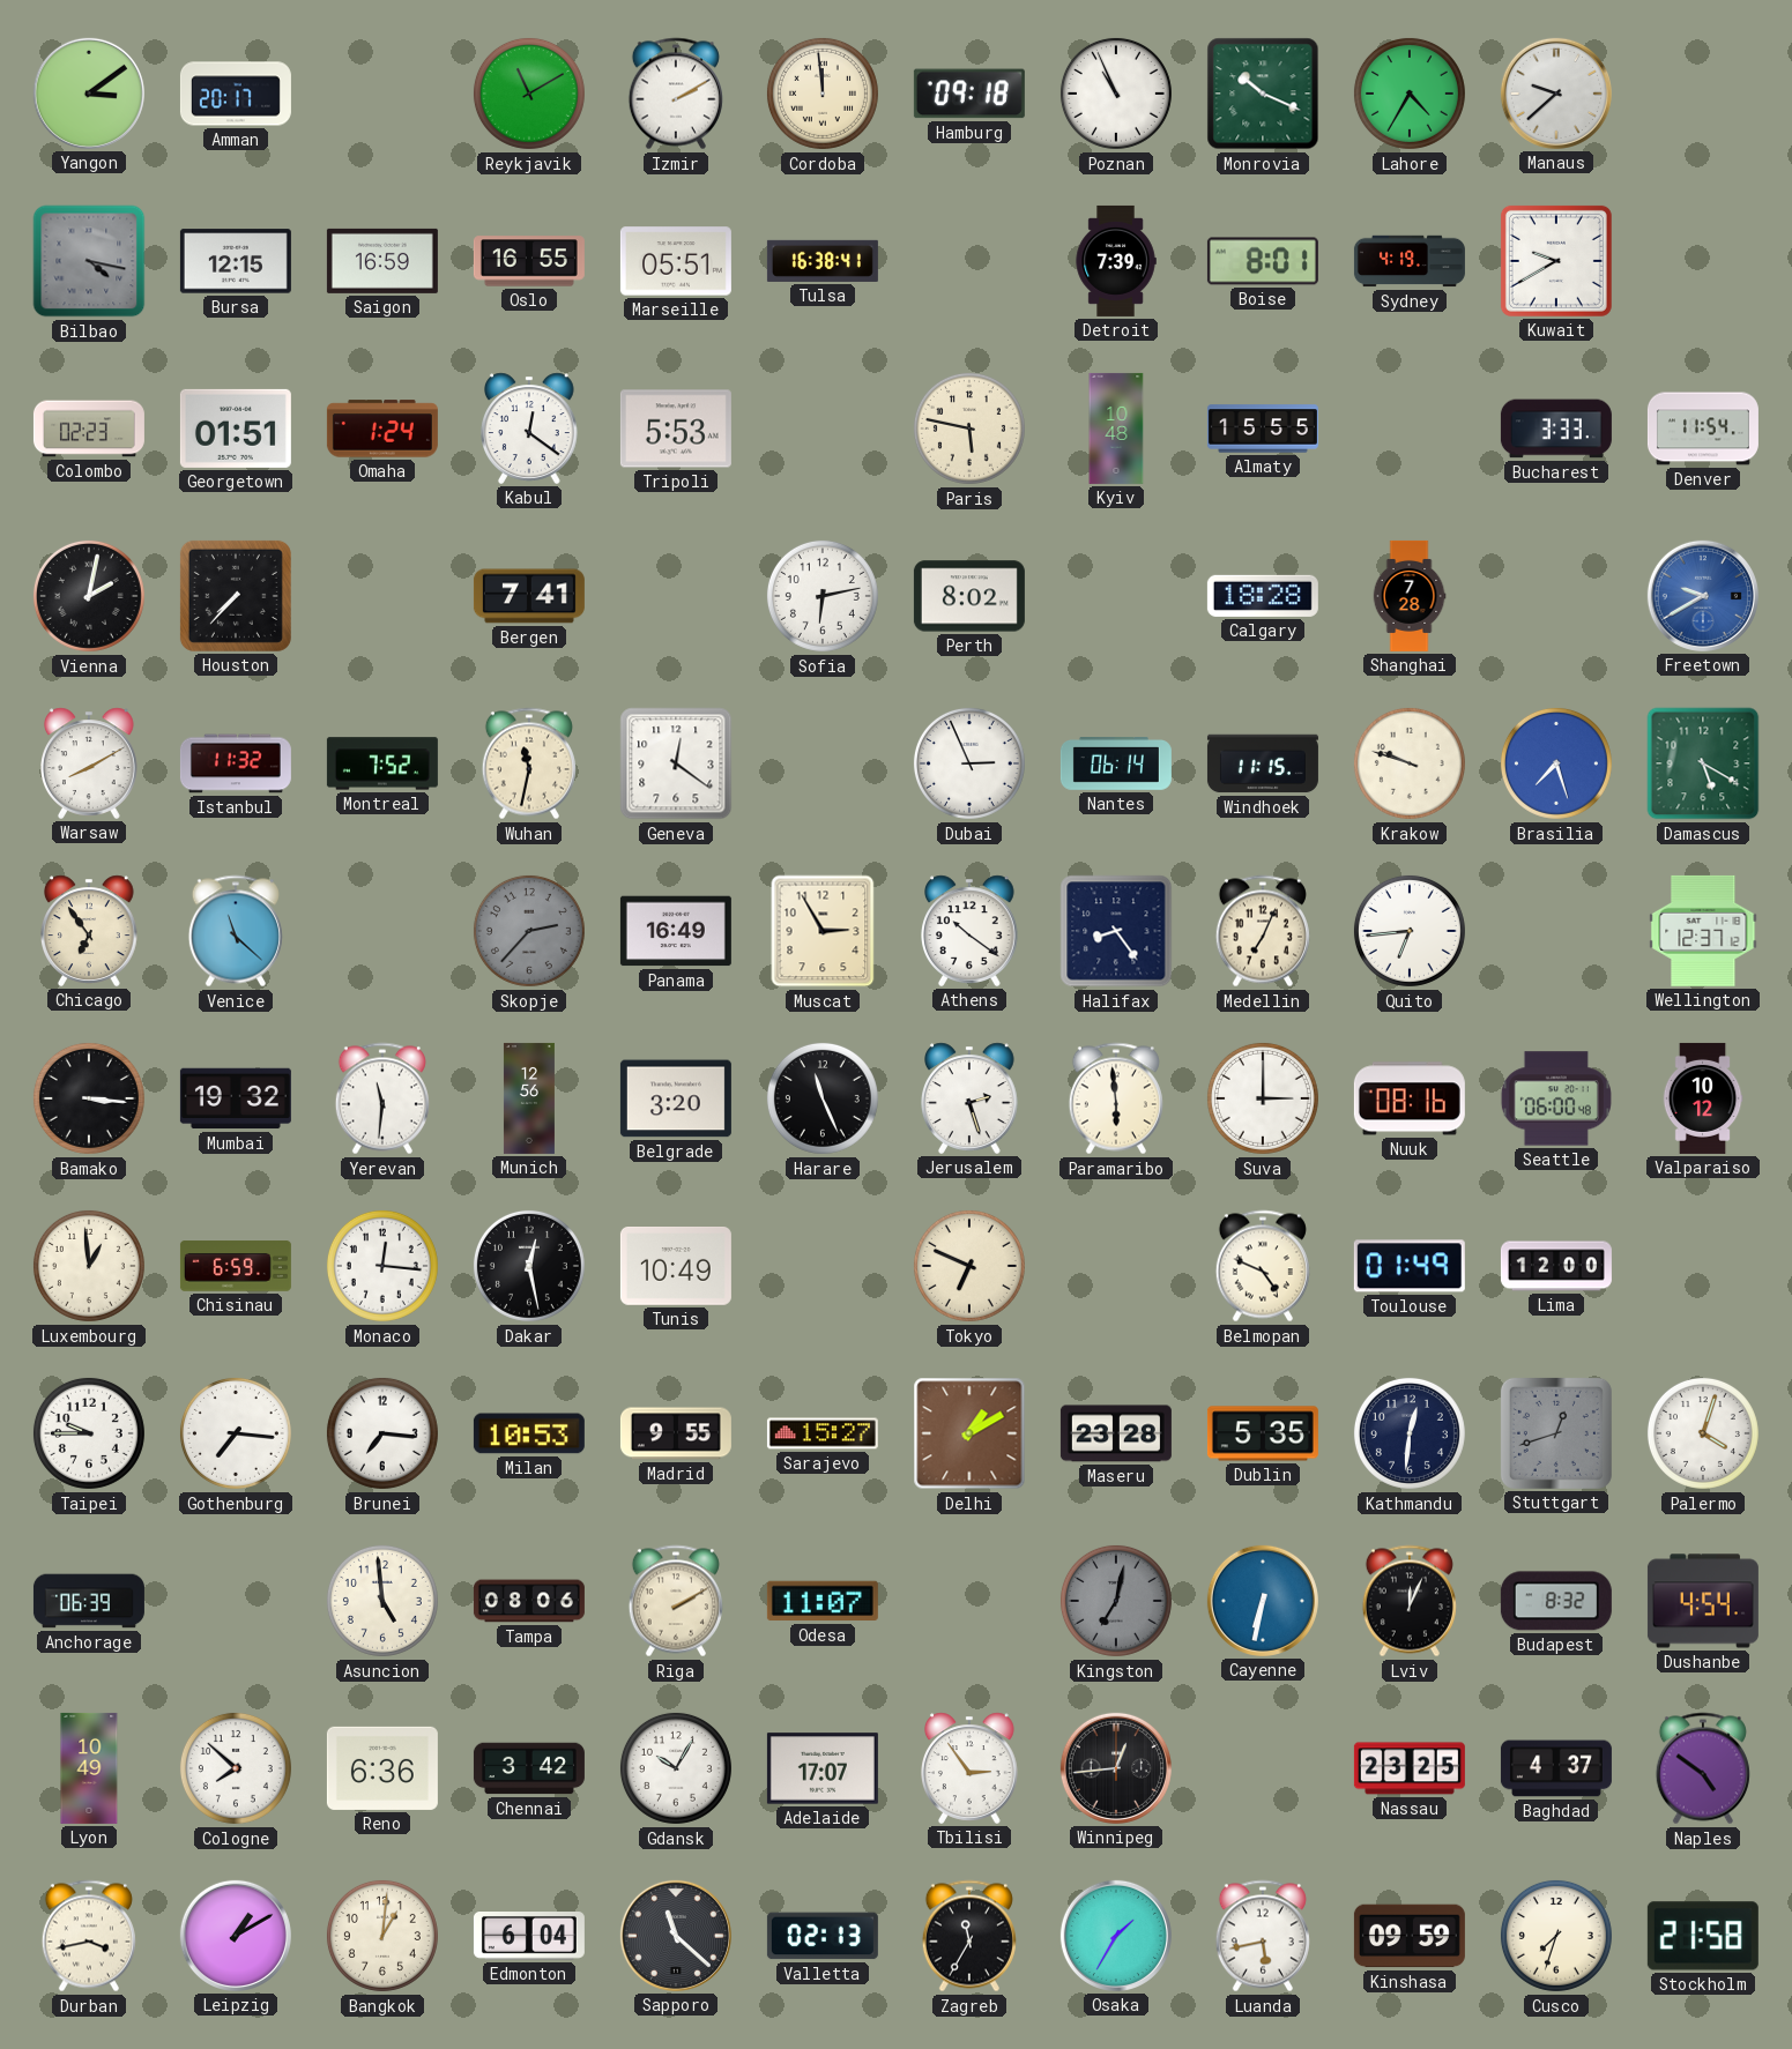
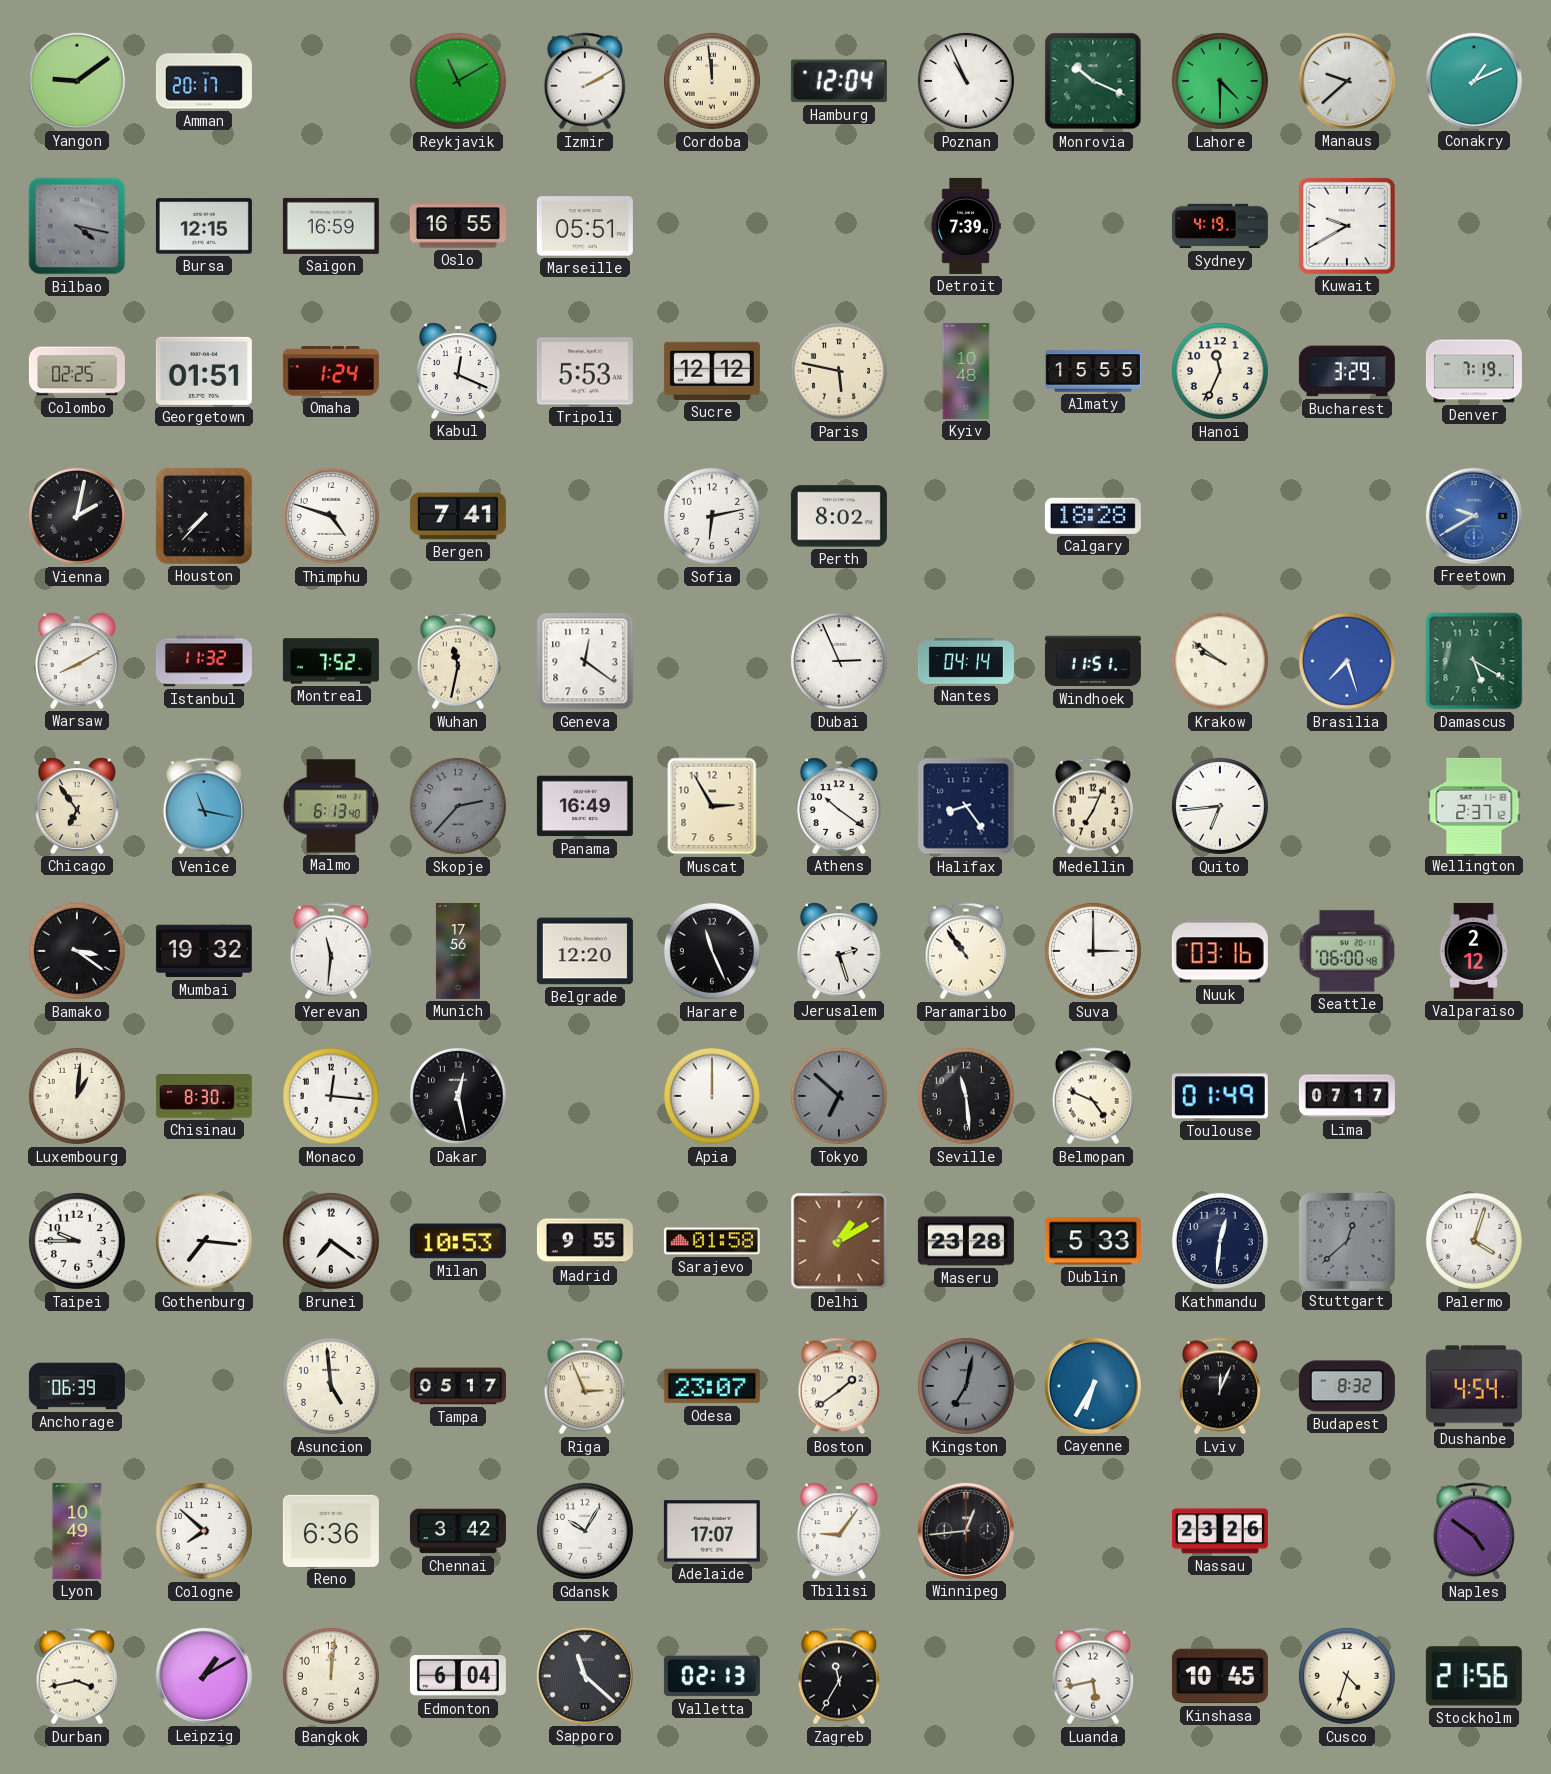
Yangon: 3:09 -> 9:09
Hamburg: 09:18 -> 12:04
Lahore: 4:35 -> 4:30
Conakry: none -> 1:11
Tulsa: 16:38 -> none
Boise: 8:01 -> none
Colombo: 02:23 -> 02:25
Kabul: 12:21 -> 12:19
Sucre: none -> 12:12
Hanoi: none -> 11:34
Bucharest: 3:33 -> 3:29
Denver: 11:54 -> 7:19
Thimphu: none -> 4:48
Shanghai: 7:28 -> none
Nantes: 06:14 -> 04:14
Windhoek: 11:15 -> 11:51
Krakow: 9:48 -> 9:51
Venice: 11:22 -> 11:17
Malmo: none -> 6:13
Wellington: 12:37 -> 2:37
Bamako: 3:16 -> 3:21
Munich: 12:56 -> 17:56
Belgrade: 3:20 -> 12:20
Paramaribo: 5:59 -> 10:54
Nuuk: 08:16 -> 03:16
Valparaiso: 10:12 -> 2:12
Luxembourg: 12:59 -> 1:01
Chisinau: 6:59 -> 8:30
Tunis: 10:49 -> none
Apia: none -> 12:00
Tokyo: 6:49 -> 6:52
Tokyo dial: cream -> grey
Seville: none -> 11:29
Lima: 12:00 -> 07:17
Brunei: 7:16 -> 7:21
Sarajevo: 15:27 -> 01:58
Dublin: 5:35 -> 5:33
Stuttgart: 12:42 -> 12:38
Tampa: 08:06 -> 05:17
Riga: 2:10 -> 2:56
Odesa: 11:07 -> 23:07
Boston: none -> 1:39
Cayenne: 6:32 -> 6:35
Tbilisi: 2:54 -> 9:06
Nassau: 23:25 -> 23:26
Baghdad: 4:37 -> none
Bangkok: 1:01 -> 12:01
Osaka: 1:35 -> none
Kinshasa: 09:59 -> 10:45
Cusco: 7:33 -> 4:33
Stockholm: 21:58 -> 21:56
